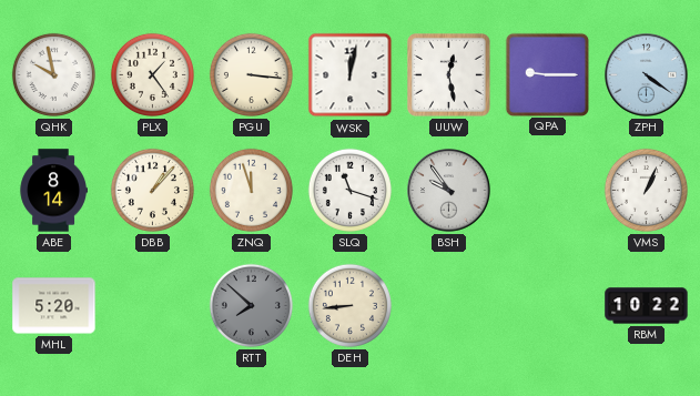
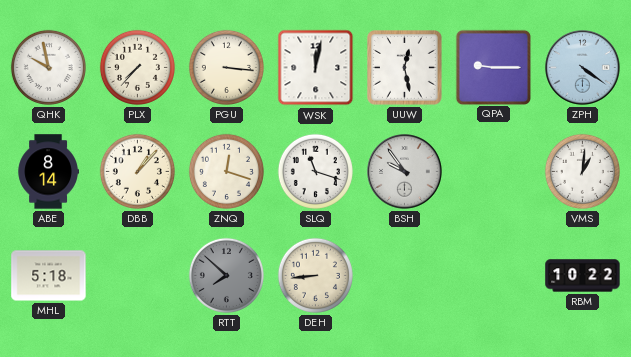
PLX: 1:24 -> 7:37
ZNQ: 11:57 -> 12:18
VMS: 1:04 -> 1:01
MHL: 5:20 -> 5:18
